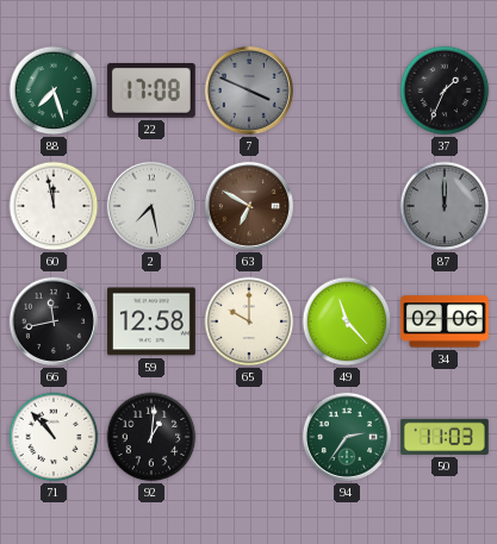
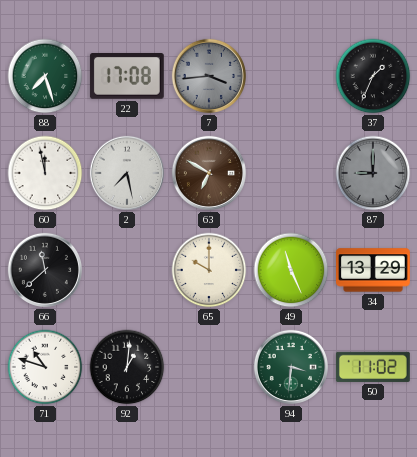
7: 3:49 -> 3:44
87: 12:00 -> 9:00
66: 11:43 -> 11:38
59: 12:58 -> none
49: 11:23 -> 11:26
34: 02:06 -> 13:29
71: 10:53 -> 10:48
94: 2:36 -> 3:31
50: 11:03 -> 11:02
